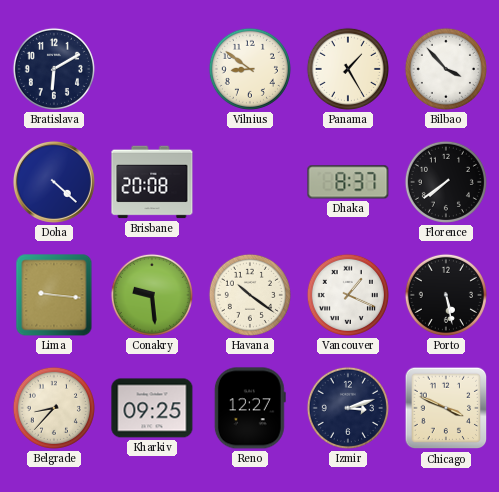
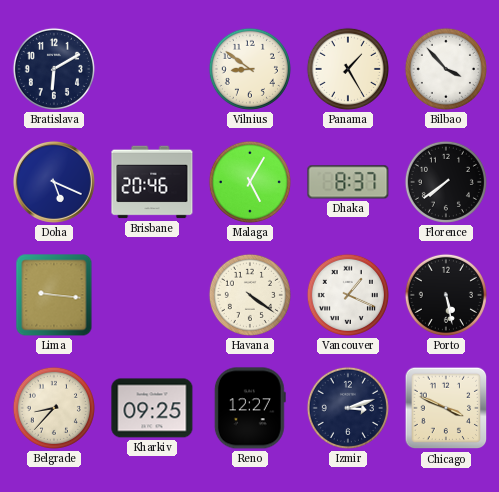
Doha: 4:22 -> 5:19
Brisbane: 20:08 -> 20:46
Malaga: none -> 5:05
Conakry: 9:29 -> none
Havana: 10:21 -> 4:21
